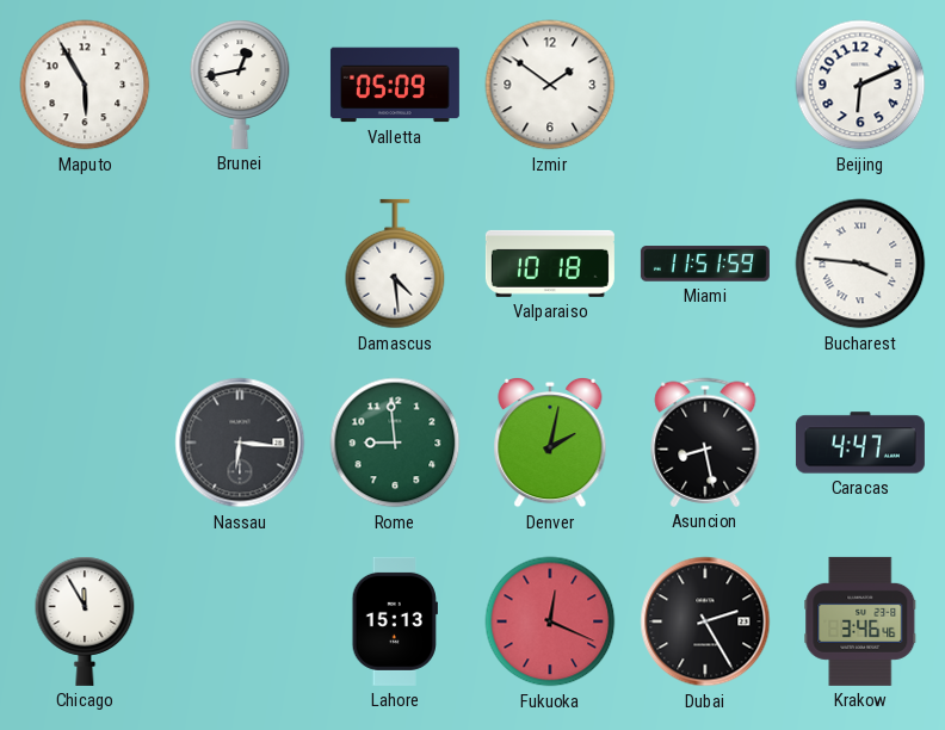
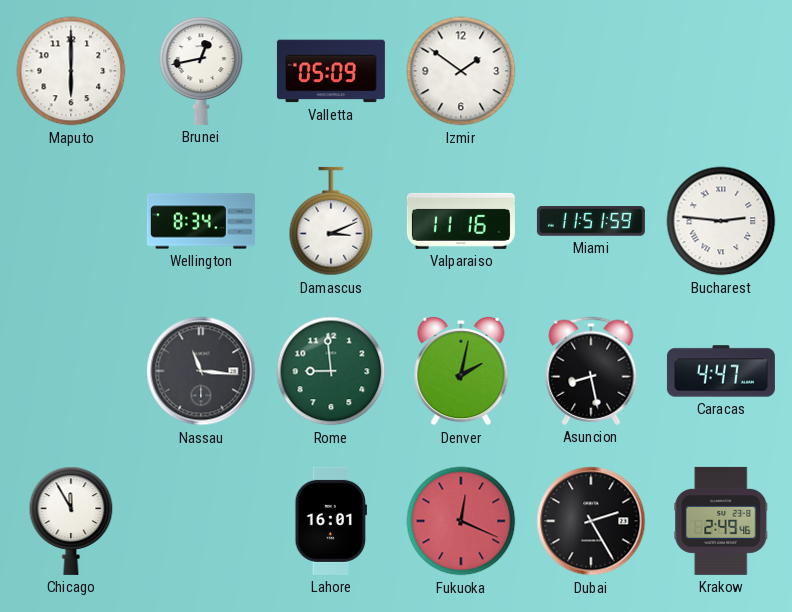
Maputo: 5:55 -> 6:00
Beijing: 6:11 -> none
Wellington: none -> 8:34
Damascus: 4:29 -> 3:11
Valparaiso: 10:18 -> 11:16
Bucharest: 3:46 -> 2:46
Nassau: 6:16 -> 11:16
Lahore: 15:13 -> 16:01
Krakow: 3:46 -> 2:49
